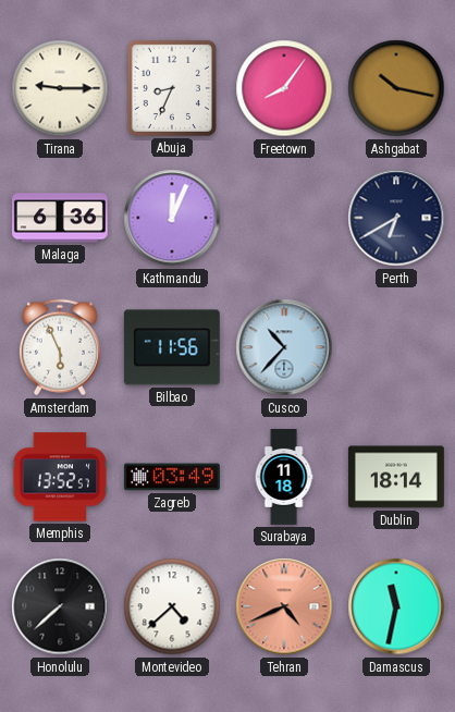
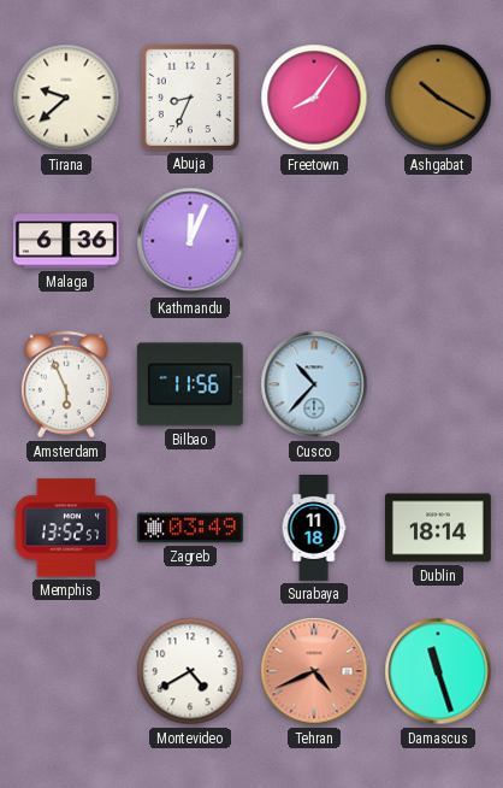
Tirana: 9:15 -> 9:38
Ashgabat: 10:17 -> 10:20
Perth: 6:40 -> none
Honolulu: 7:38 -> none
Montevideo: 4:38 -> 4:40
Damascus: 11:32 -> 11:27
